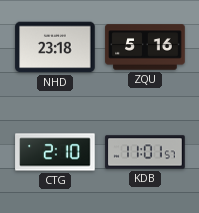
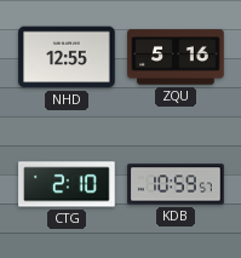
NHD: 23:18 -> 12:55
KDB: 11:01 -> 10:59
